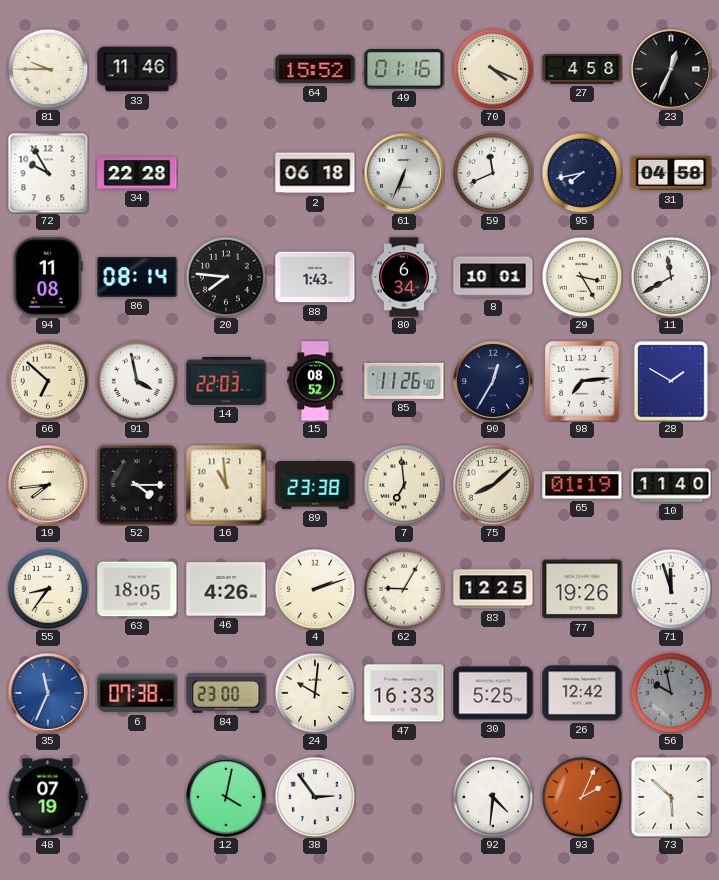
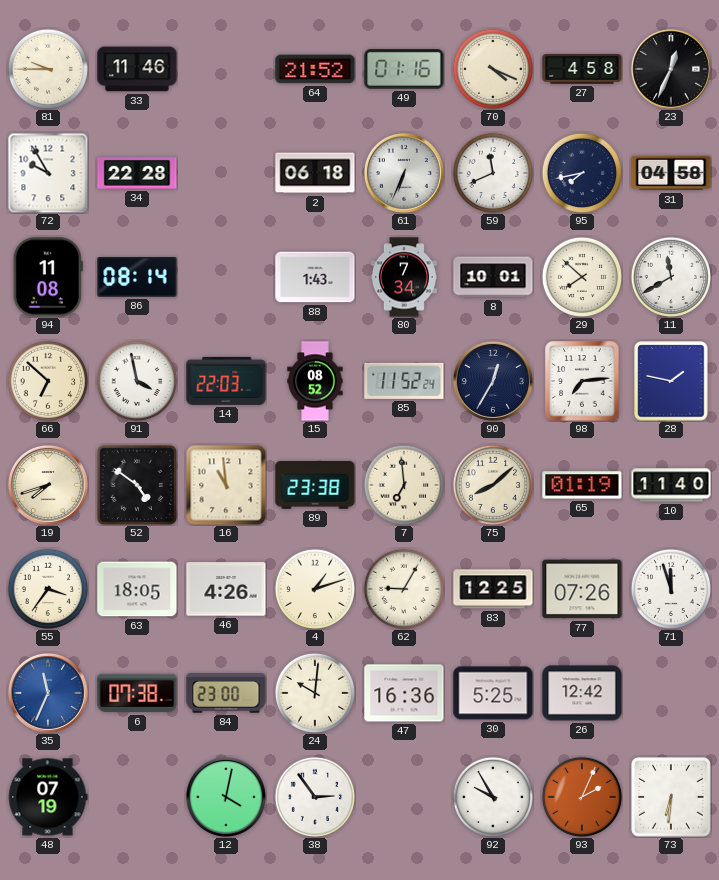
64: 15:52 -> 21:52
20: 7:46 -> none
80: 6:34 -> 7:34
29: 3:25 -> 7:52
85: 11:26 -> 11:52
28: 1:50 -> 1:47
19: 7:44 -> 7:42
52: 4:15 -> 4:51
55: 8:36 -> 3:36
4: 2:12 -> 1:12
77: 19:26 -> 07:26
47: 16:33 -> 16:36
56: 9:58 -> none
92: 4:31 -> 9:55
73: 5:52 -> 6:31
